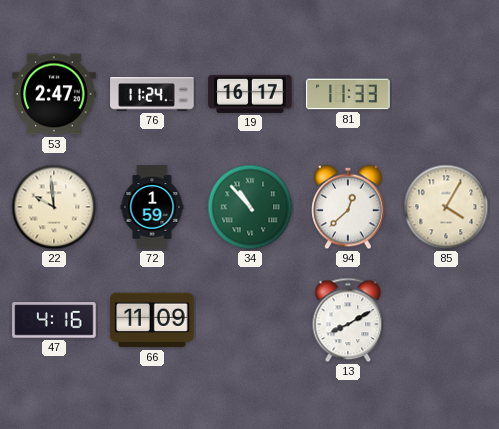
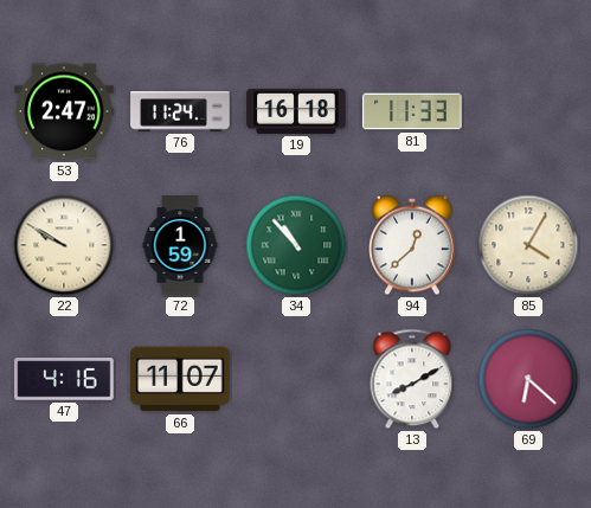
19: 16:17 -> 16:18
22: 9:59 -> 9:50
66: 11:09 -> 11:07
69: none -> 6:22
